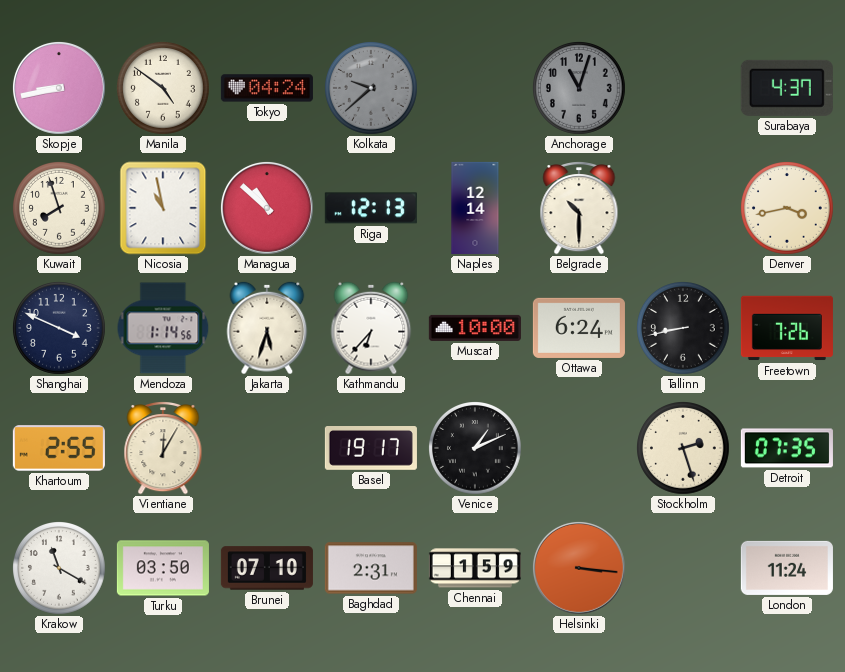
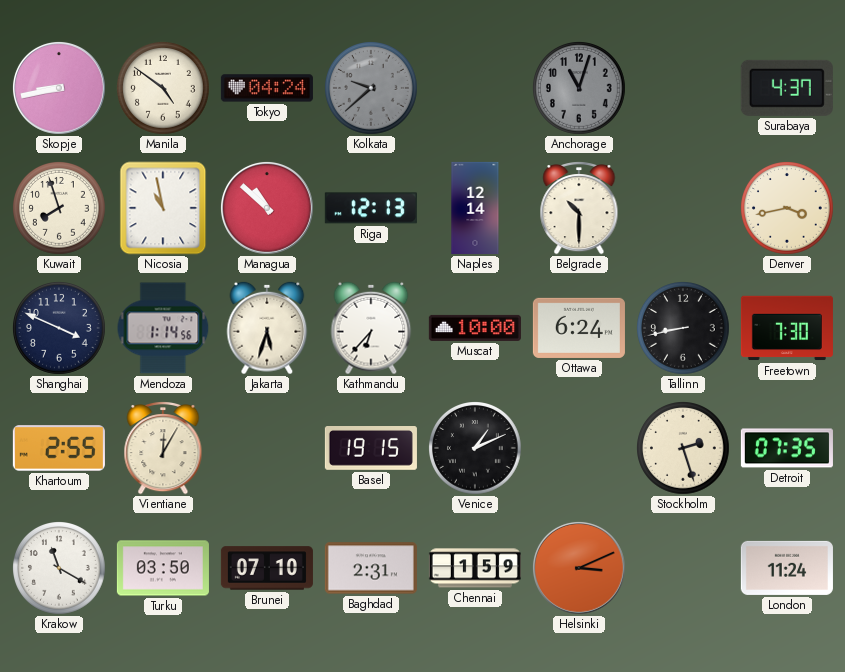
Freetown: 7:26 -> 7:30
Basel: 19:17 -> 19:15
Helsinki: 3:16 -> 3:11
